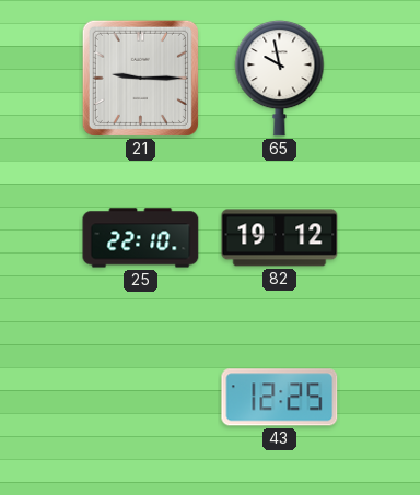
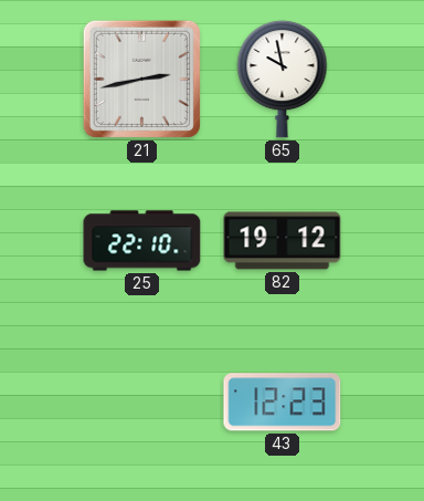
21: 9:15 -> 2:43
43: 12:25 -> 12:23
